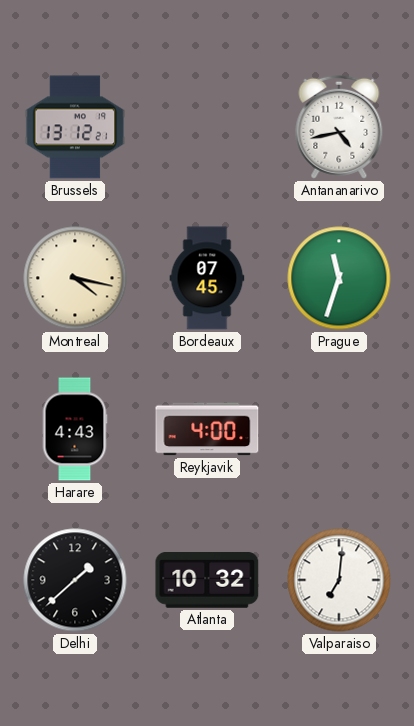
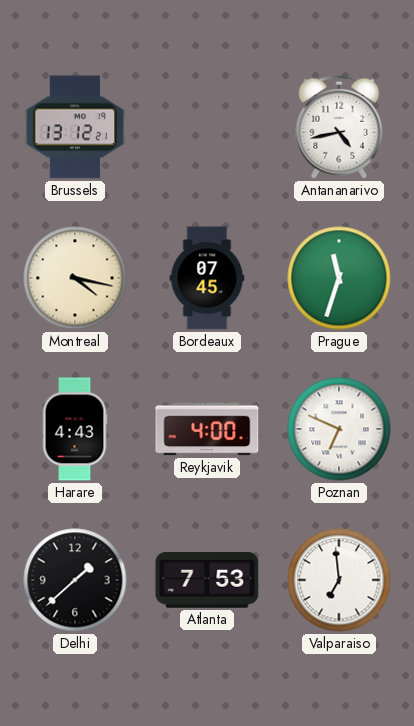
Poznan: none -> 6:49
Atlanta: 10:32 -> 7:53
Valparaiso: 7:01 -> 6:59
